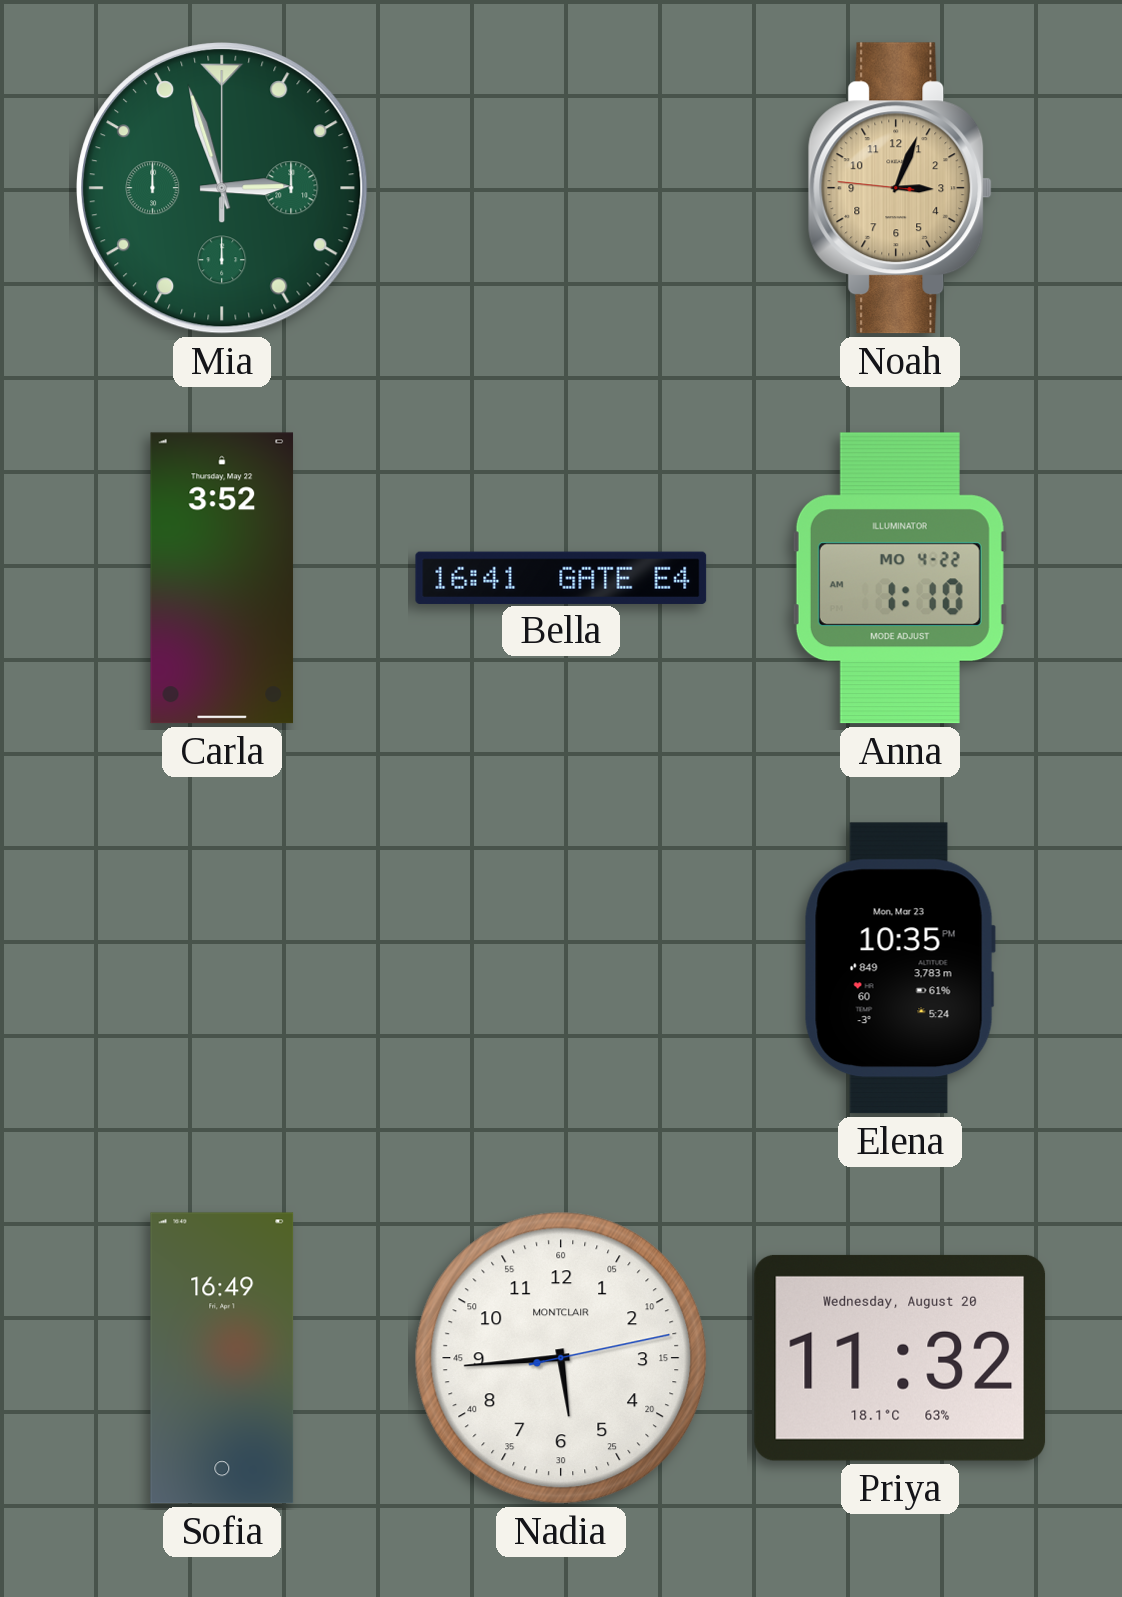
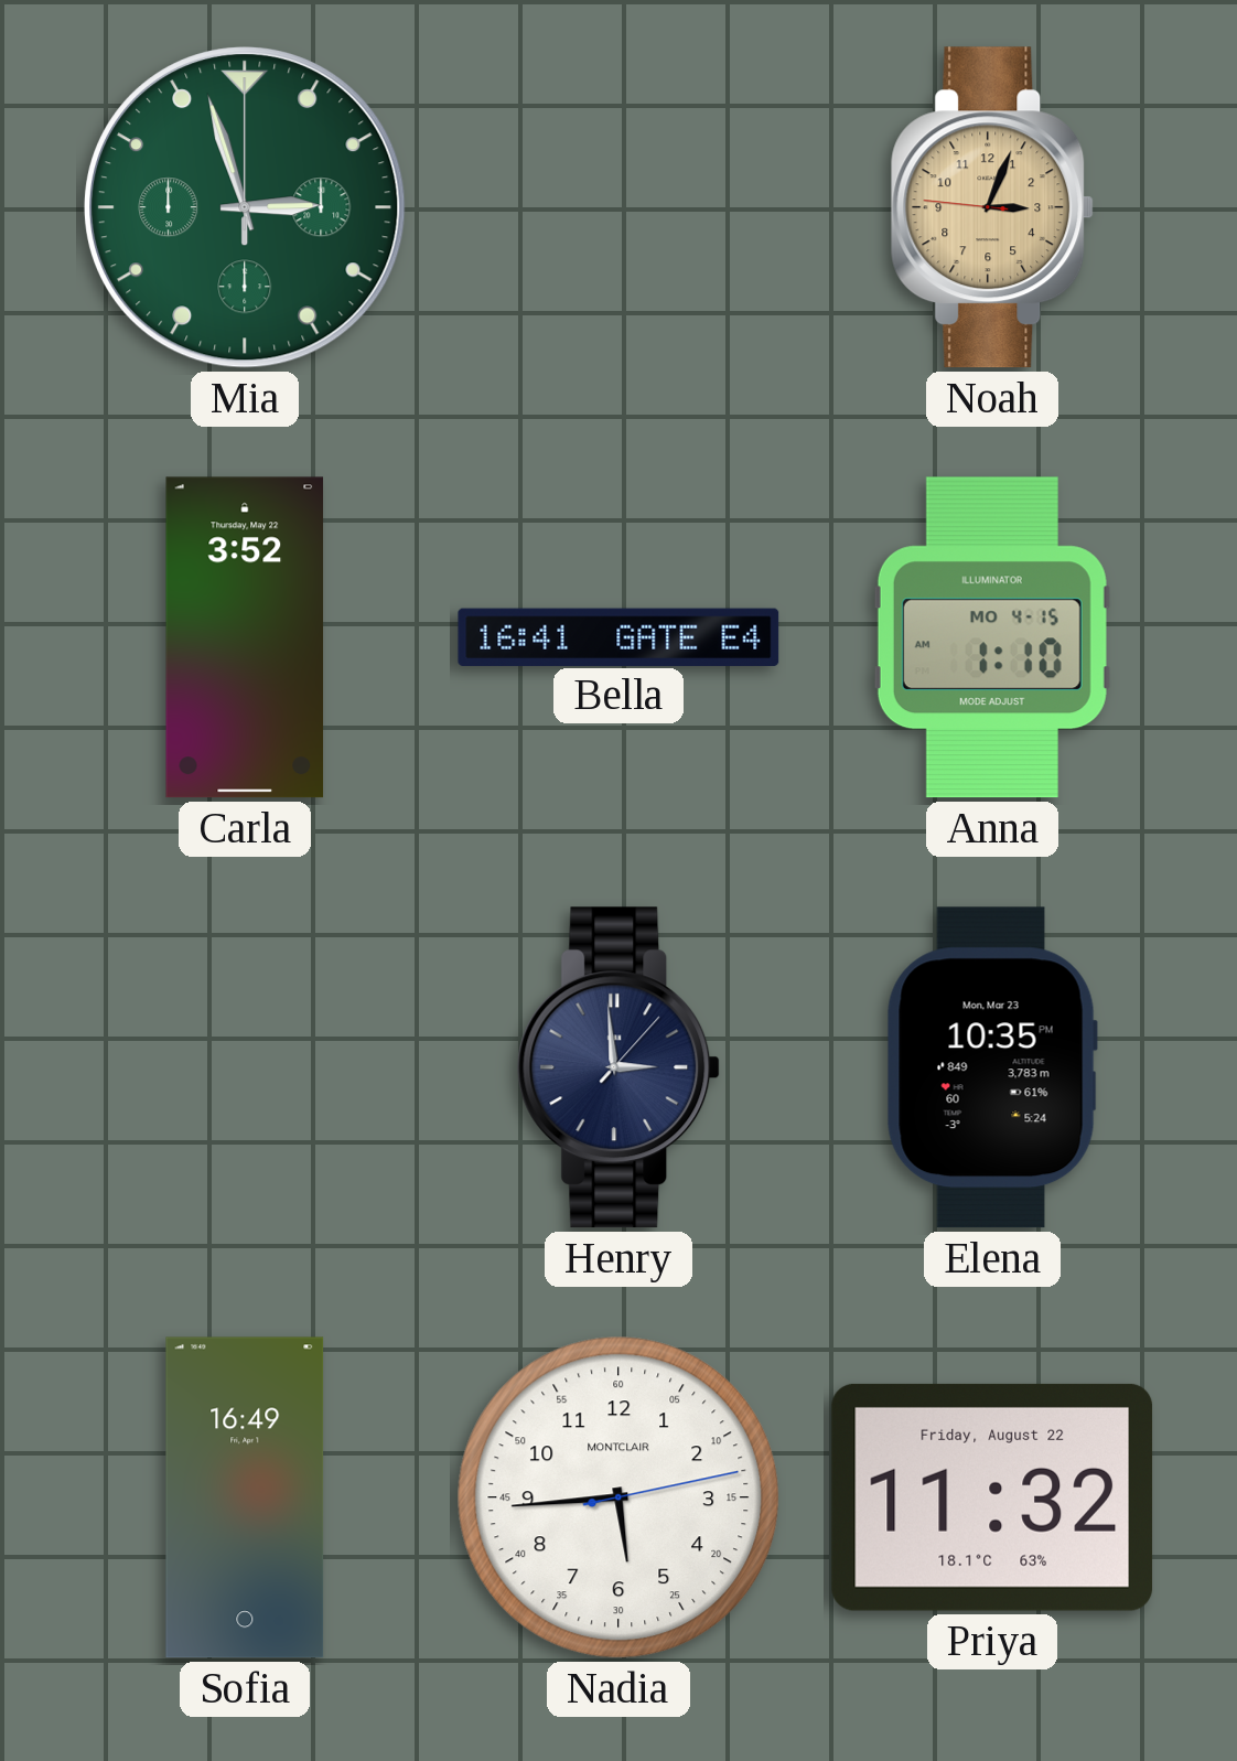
Anna date: MO 4-22 -> MO 4-15
Henry: none -> 2:59
Priya date: Wednesday, August 20 -> Friday, August 22
